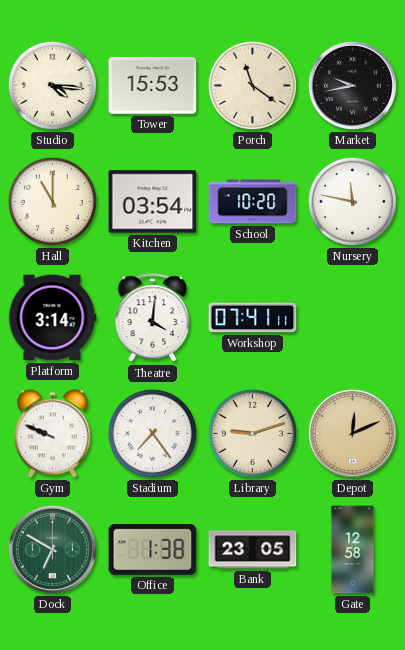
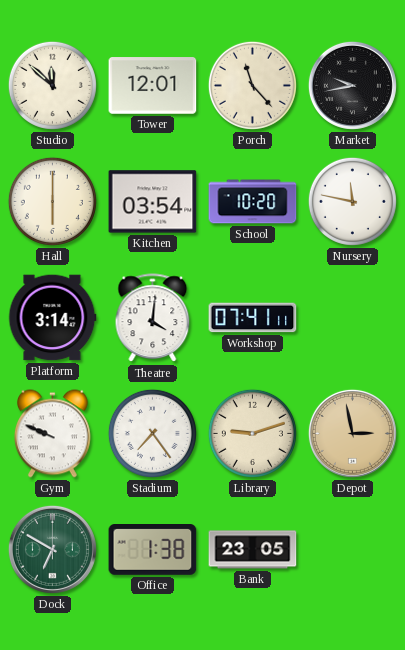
Studio: 4:16 -> 11:52
Tower: 15:53 -> 12:01
Porch: 11:21 -> 11:23
Hall: 11:00 -> 6:00
Depot: 12:11 -> 2:58
Gate: 12:58 -> none
